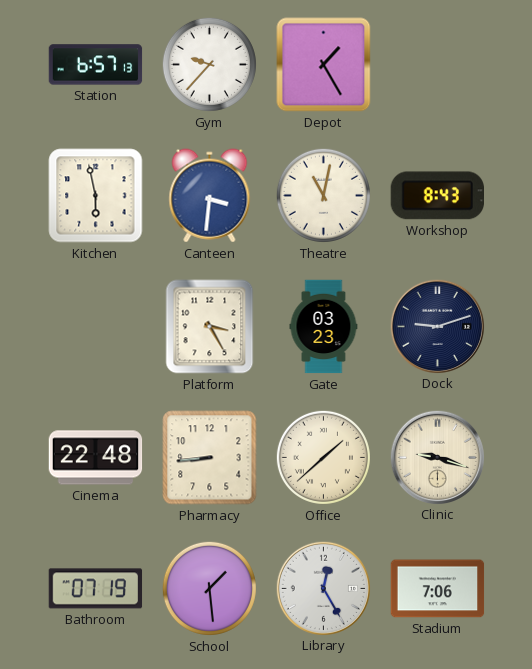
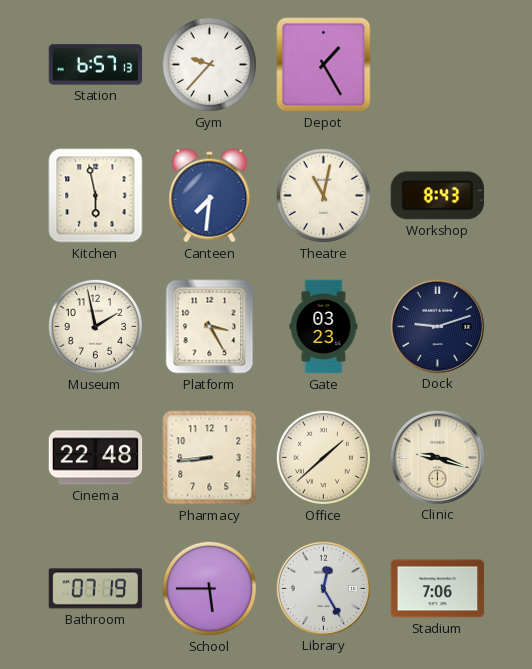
Canteen: 3:31 -> 7:31
Museum: none -> 1:58
School: 1:29 -> 5:45
